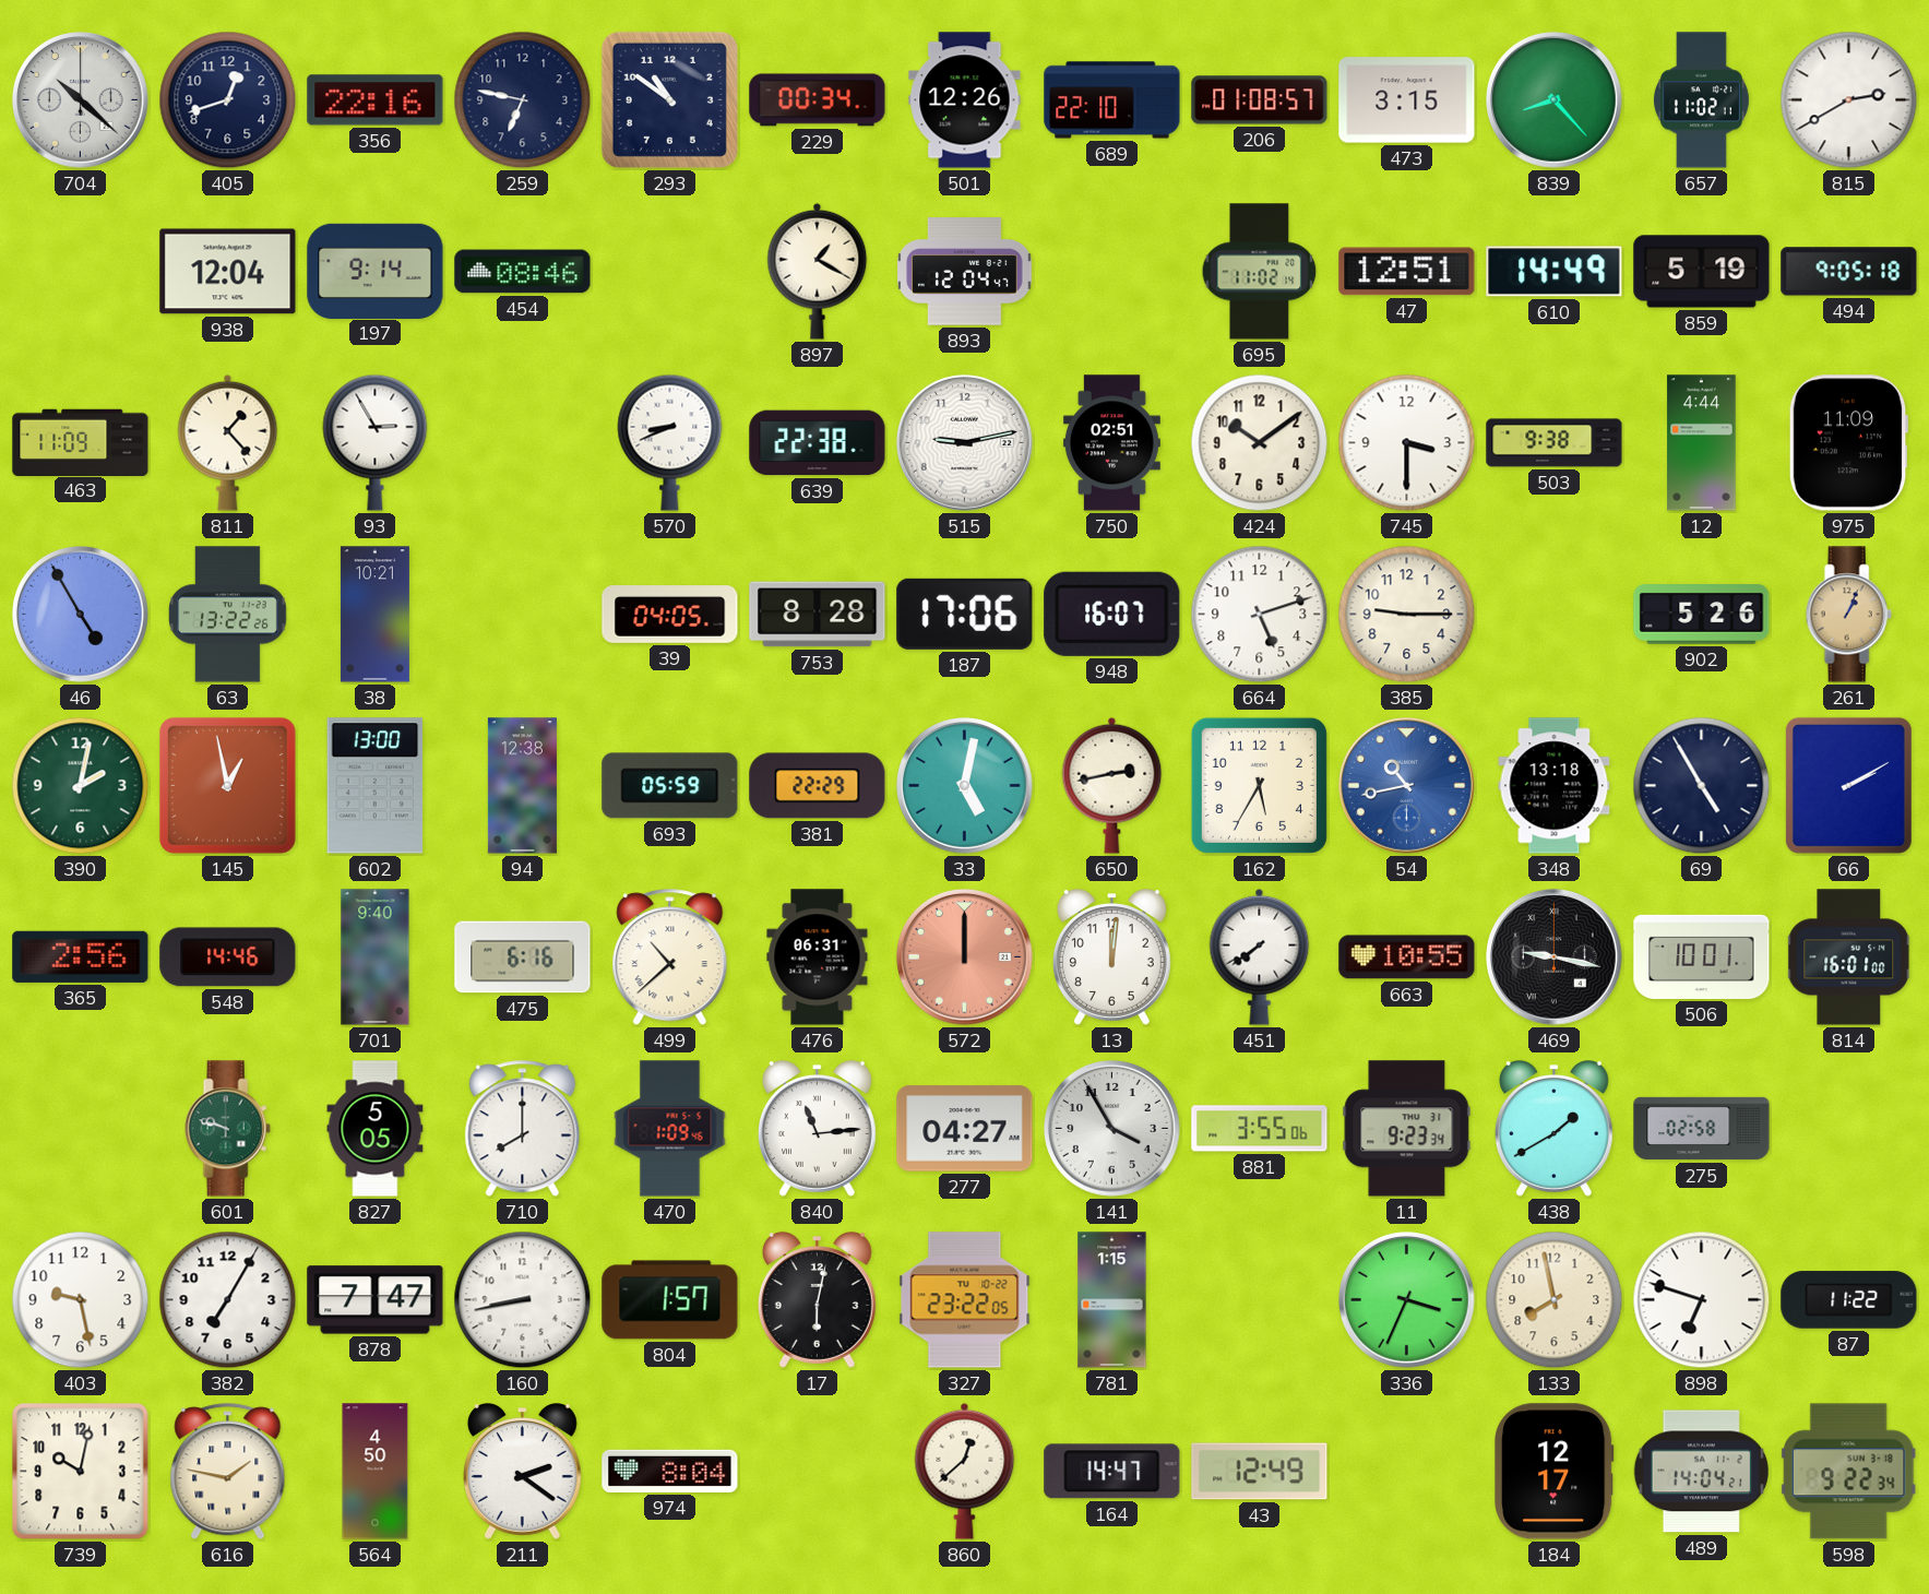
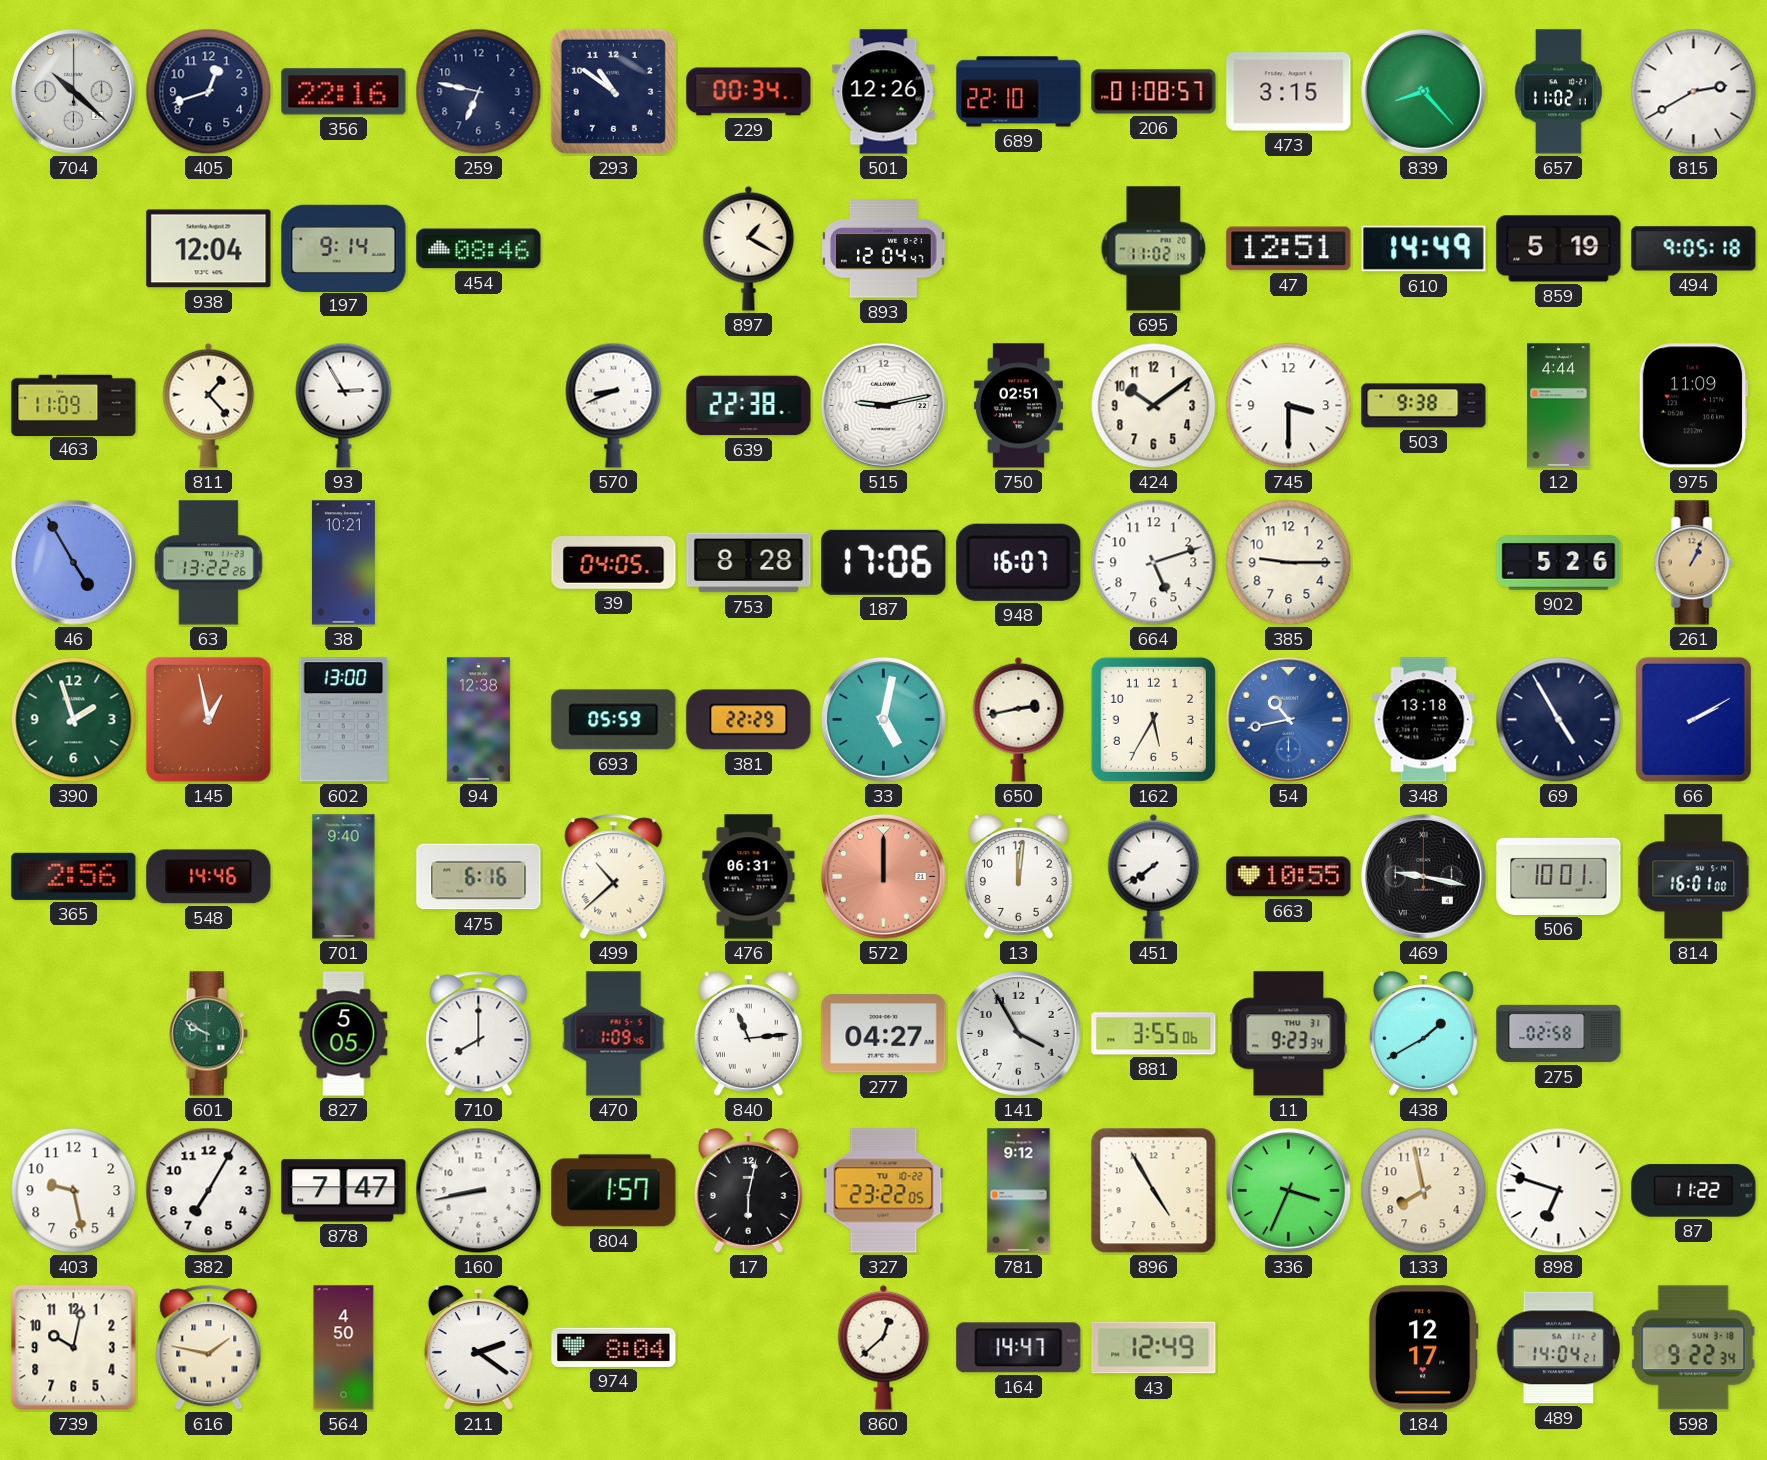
390: 2:02 -> 1:57
601: 9:48 -> 9:50
781: 1:15 -> 9:12
896: none -> 4:55
